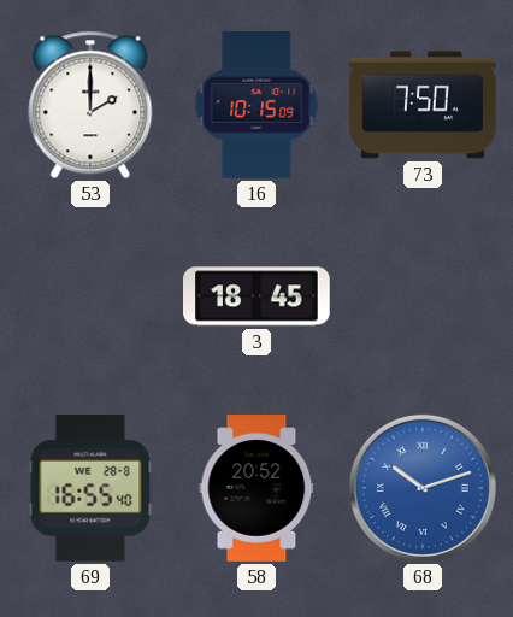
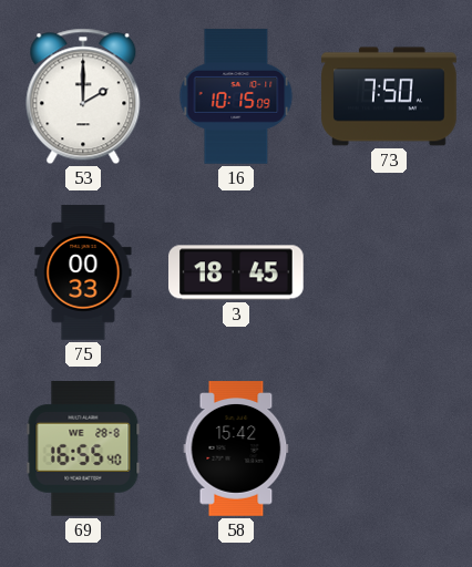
75: none -> 00:33
58: 20:52 -> 15:42
68: 10:12 -> none
